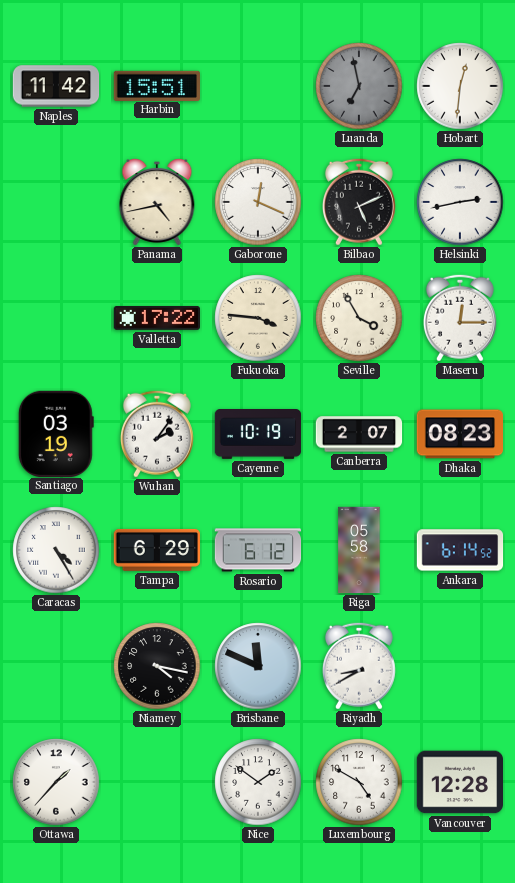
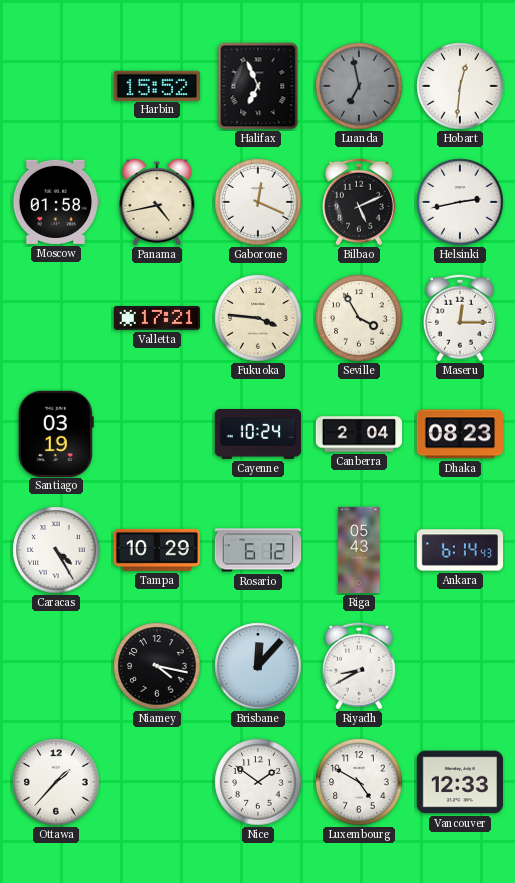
Naples: 11:42 -> none
Harbin: 15:51 -> 15:52
Halifax: none -> 6:56
Moscow: none -> 01:58
Valletta: 17:22 -> 17:21
Wuhan: 2:06 -> none
Cayenne: 10:19 -> 10:24
Canberra: 2:07 -> 2:04
Tampa: 6:29 -> 10:29
Riga: 05:58 -> 05:43
Ankara: 6:14:52 -> 6:14:43
Brisbane: 11:49 -> 12:07
Vancouver: 12:28 -> 12:33
